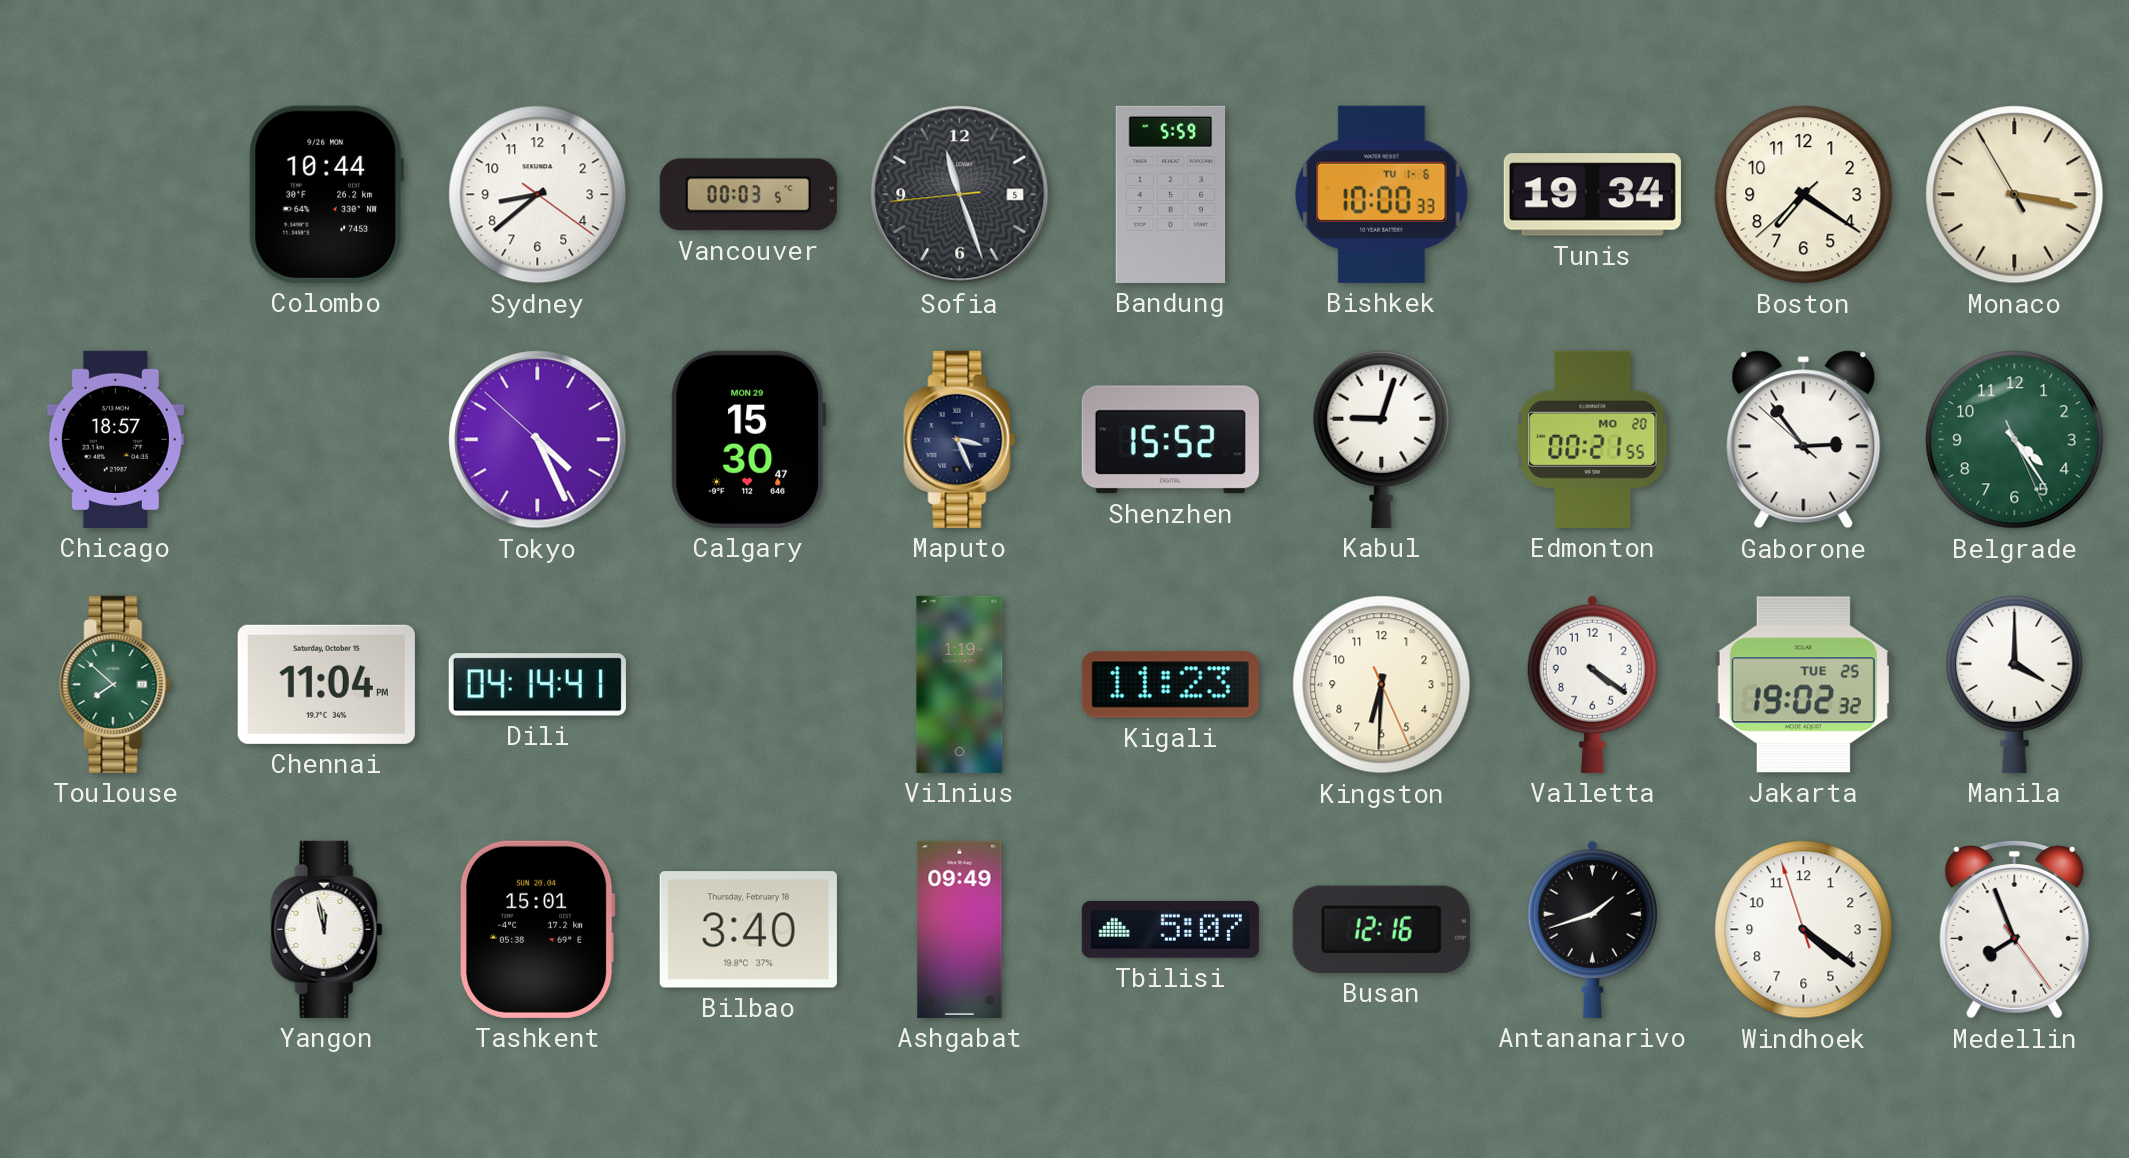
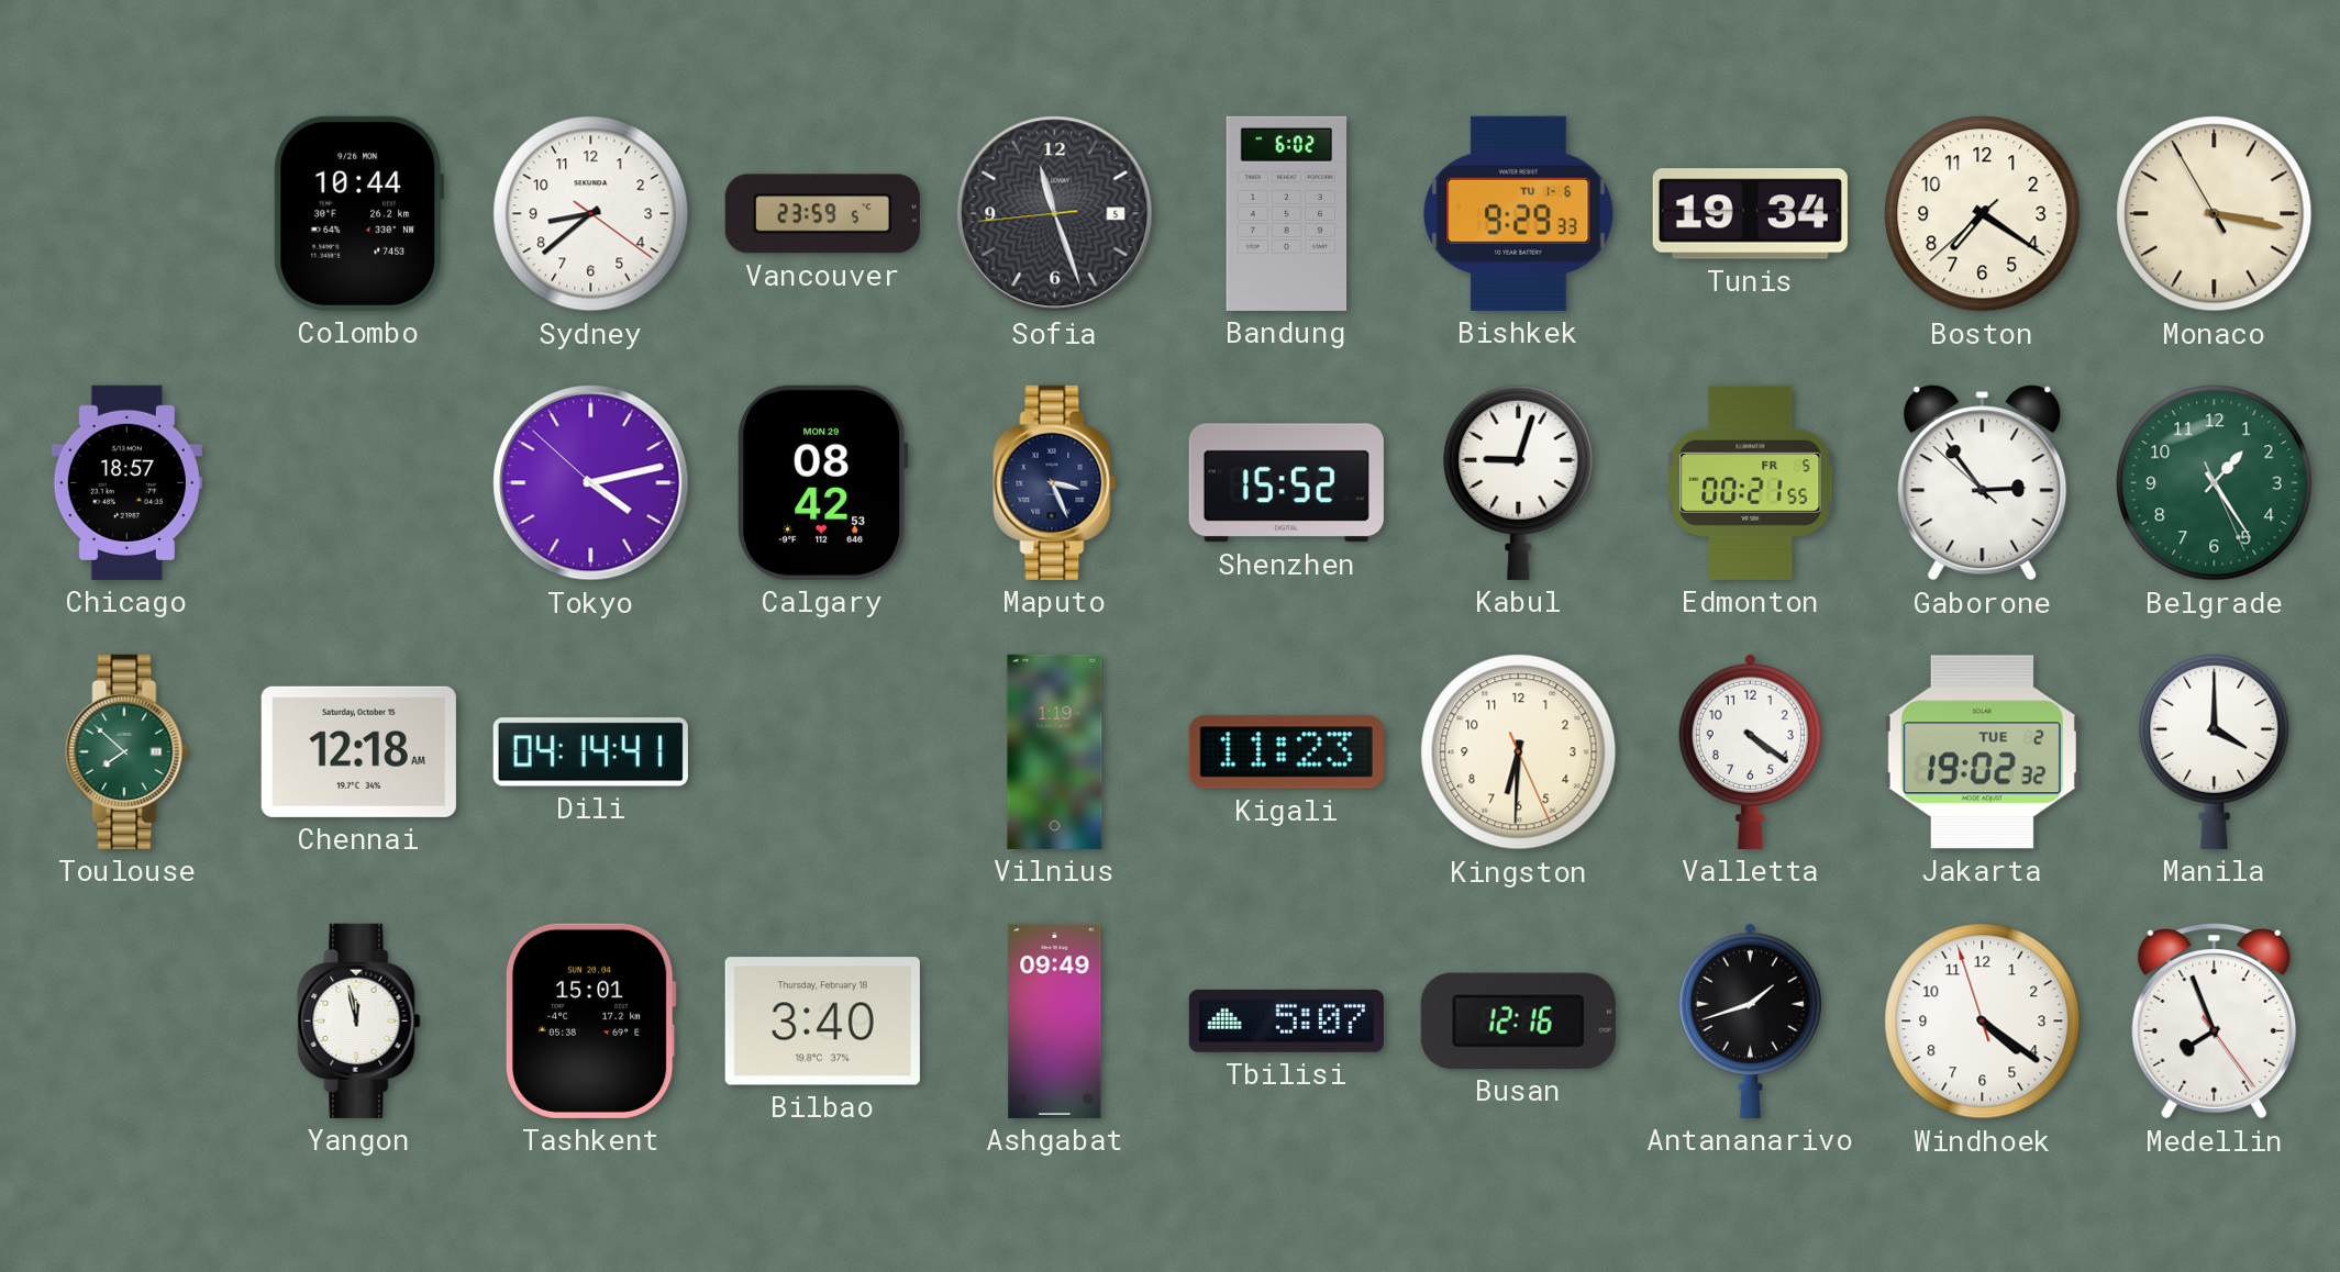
Vancouver: 00:03 -> 23:59
Bandung: 5:59 -> 6:02
Bishkek: 10:00 -> 9:29
Tokyo: 4:25 -> 4:12
Calgary: 15:30 -> 08:42
Edmonton date: MO 20 -> FR 5
Belgrade: 4:24 -> 1:24
Chennai: 11:04 -> 12:18
Jakarta date: TUE 25 -> TUE 2
